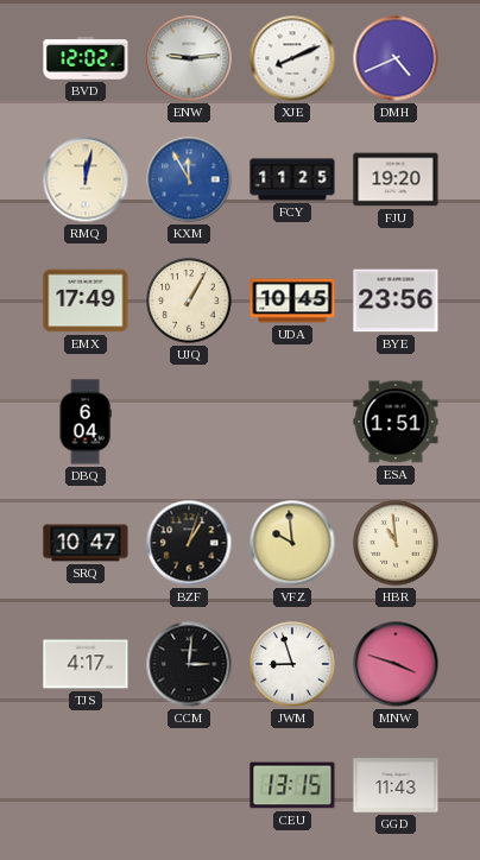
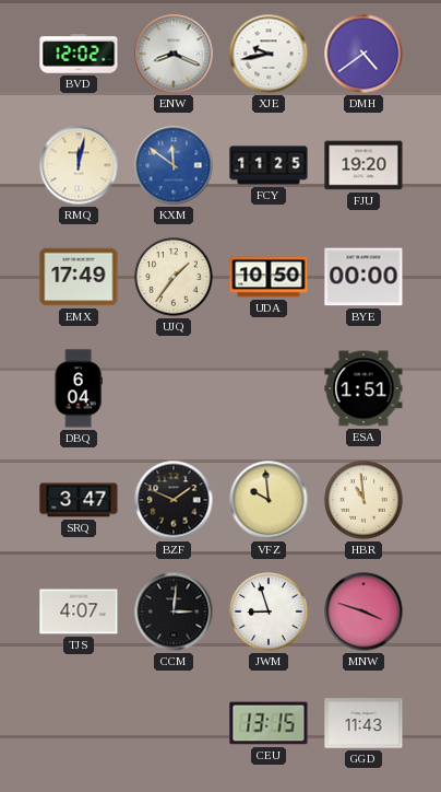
ENW: 9:14 -> 8:19
XJE: 8:11 -> 9:43
DMH: 4:41 -> 4:39
KXM: 11:55 -> 11:51
UJQ: 1:05 -> 1:36
UDA: 10:45 -> 10:50
BYE: 23:56 -> 00:00
SRQ: 10:47 -> 3:47
BZF: 1:03 -> 1:49
TJS: 4:17 -> 4:07
